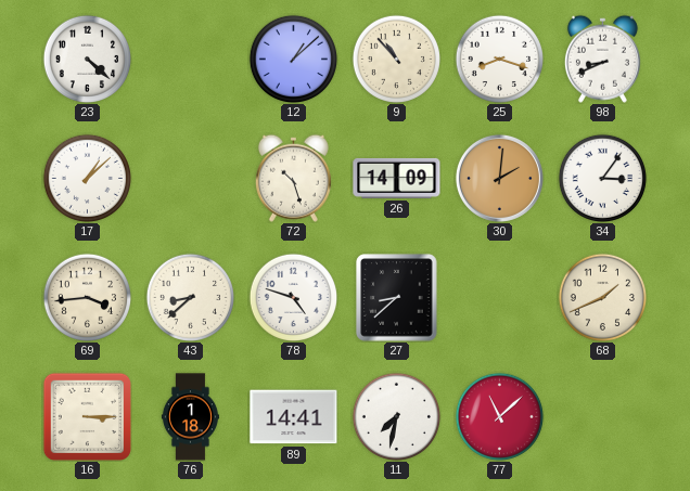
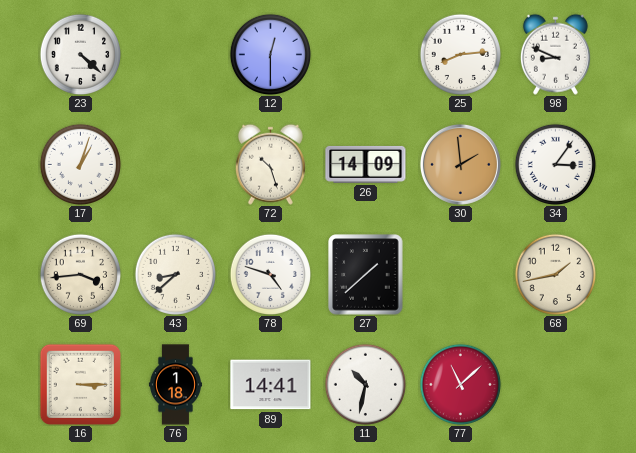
12: 1:08 -> 12:30
9: 10:53 -> none
25: 8:18 -> 8:14
98: 8:41 -> 8:49
17: 1:08 -> 1:03
30: 2:01 -> 1:59
27: 8:38 -> 1:38
68: 1:41 -> 1:43
11: 7:32 -> 10:32
